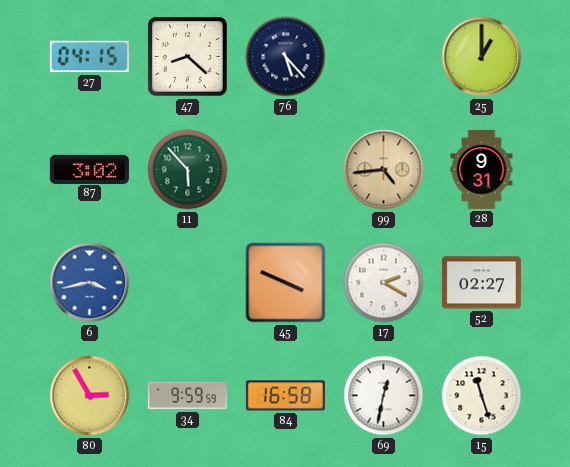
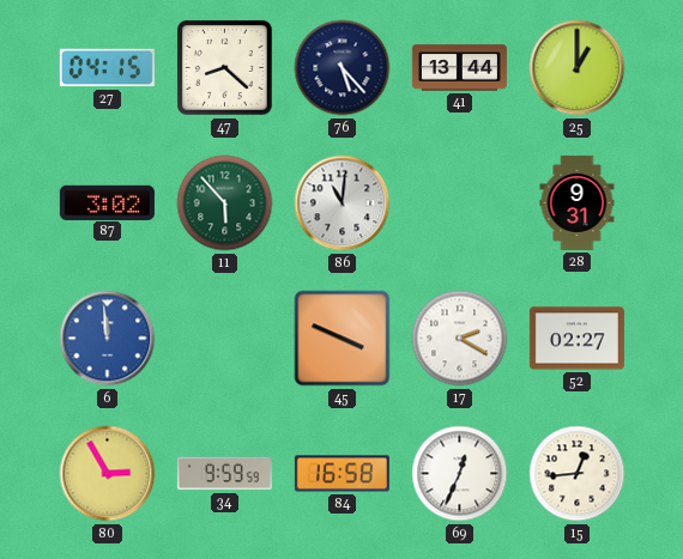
41: none -> 13:44
86: none -> 11:01
99: 4:44 -> none
6: 3:43 -> 11:59
69: 12:32 -> 12:34
15: 11:27 -> 12:44
